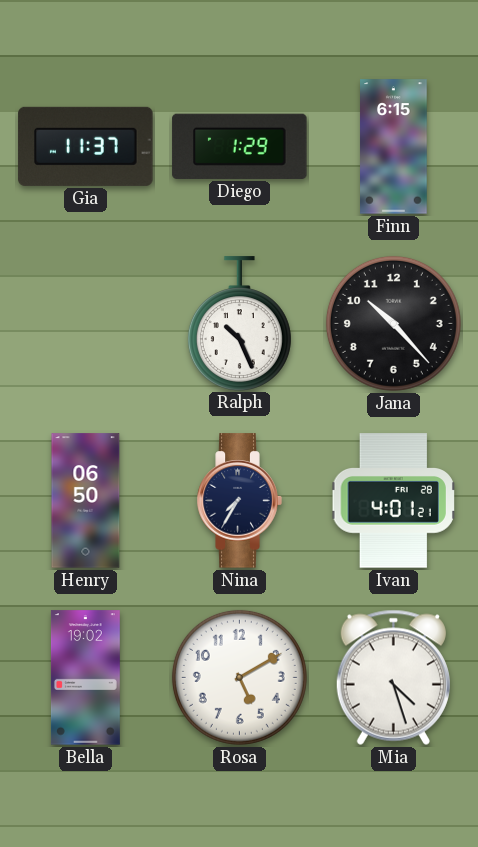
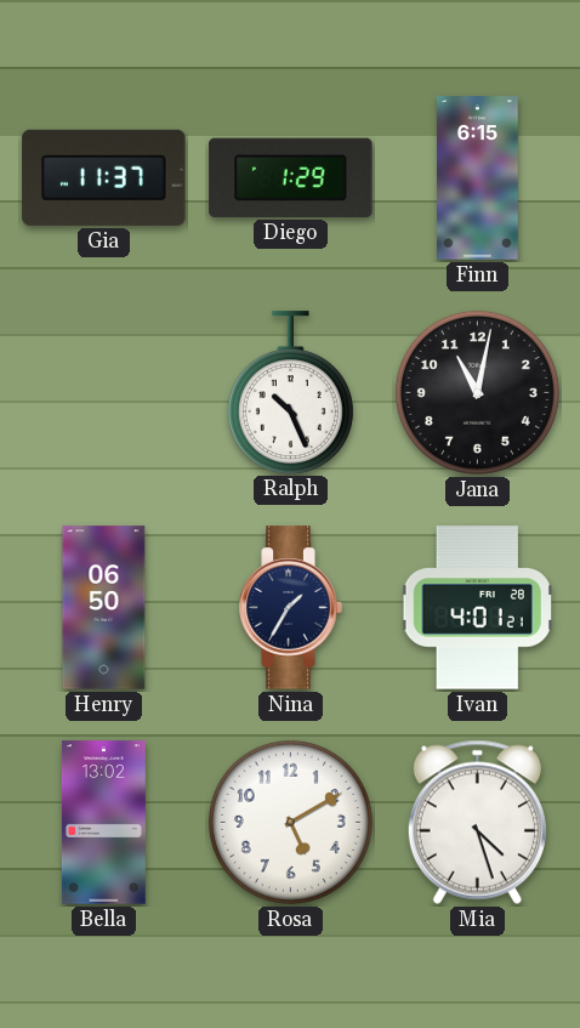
Jana: 10:23 -> 11:02
Nina: 7:35 -> 1:35
Bella: 19:02 -> 13:02
